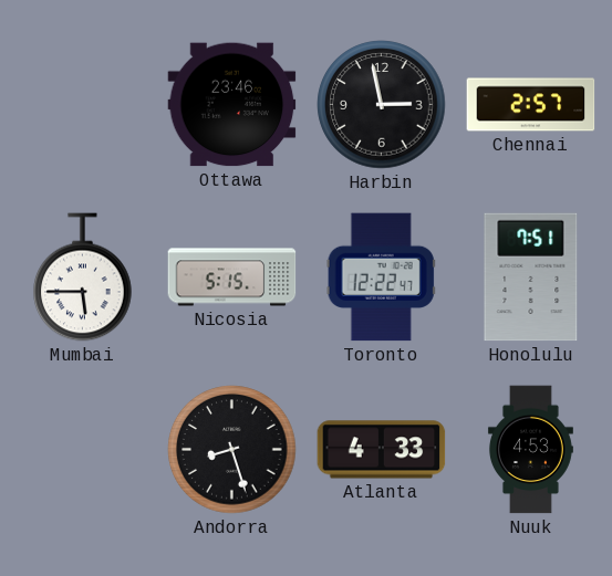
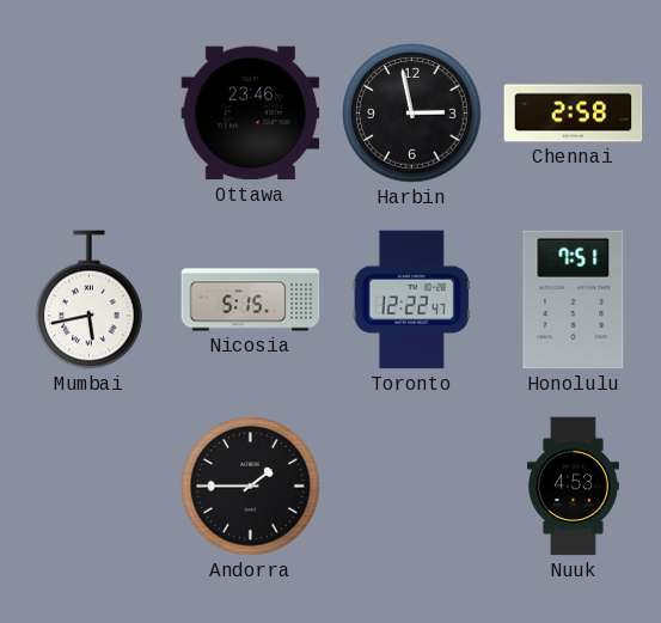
Chennai: 2:57 -> 2:58
Mumbai: 5:45 -> 5:43
Andorra: 8:27 -> 1:45
Atlanta: 4:33 -> none
